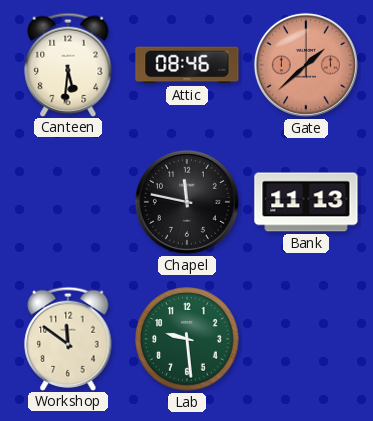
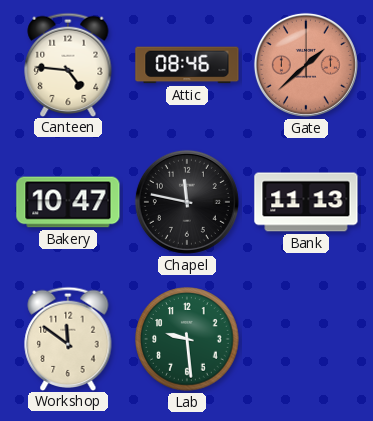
Canteen: 5:31 -> 4:46
Bakery: none -> 10:47
